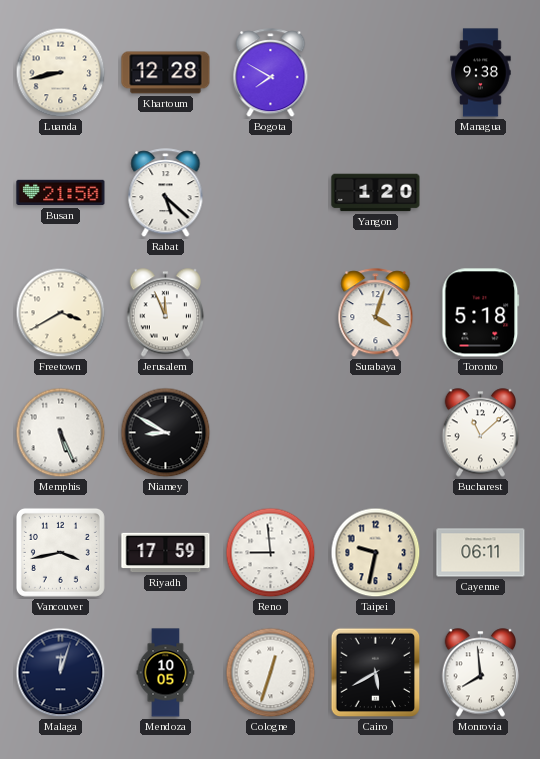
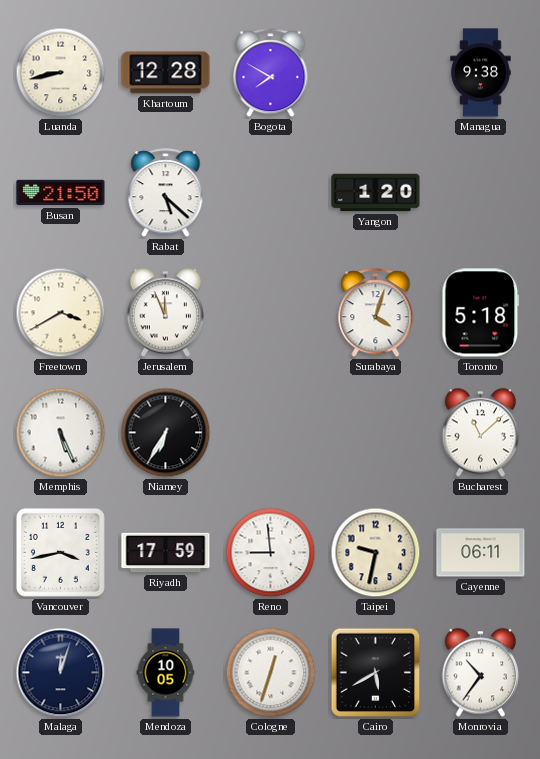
Niamey: 8:50 -> 6:35
Monrovia: 7:59 -> 10:36
